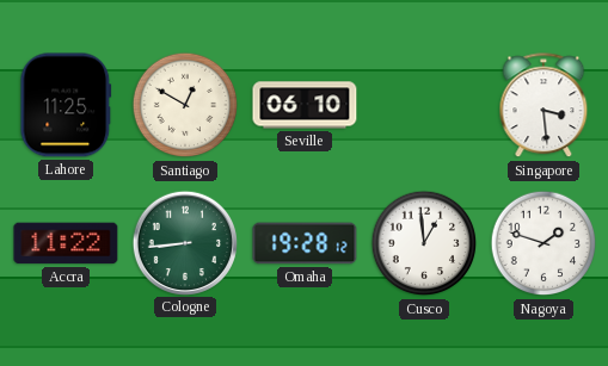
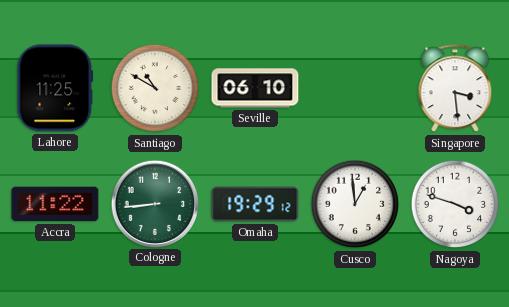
Santiago: 12:50 -> 10:50
Omaha: 19:28 -> 19:29
Nagoya: 1:48 -> 3:48
